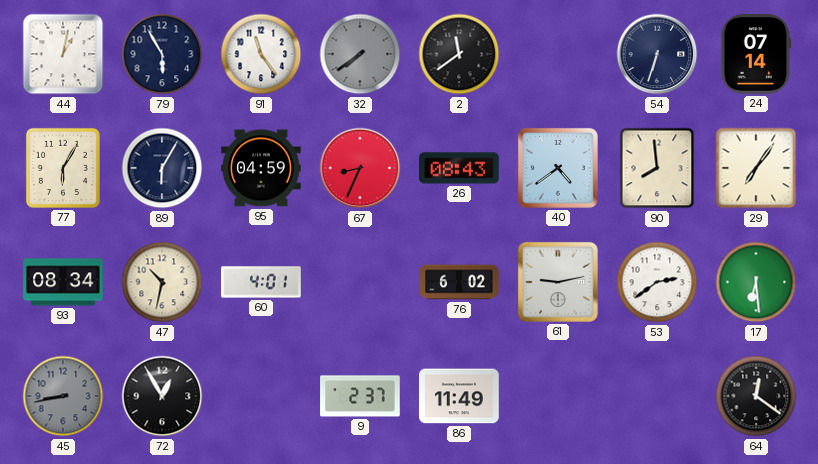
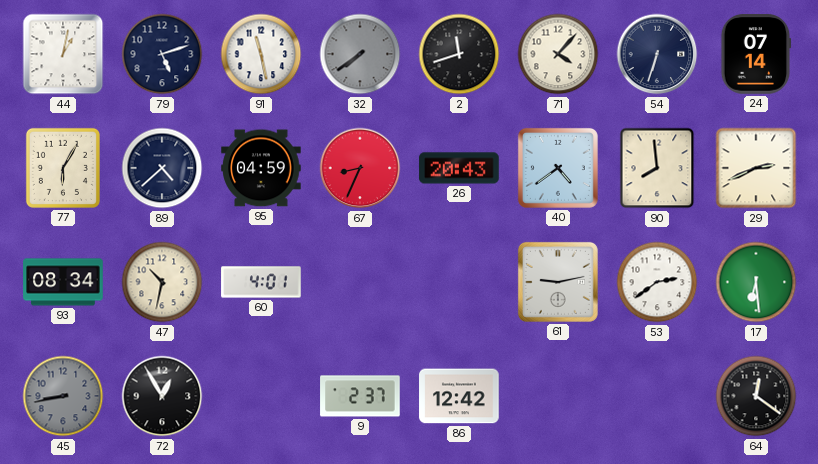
79: 5:55 -> 5:12
91: 11:24 -> 11:28
2: 11:39 -> 11:42
71: none -> 4:07
89: 6:05 -> 4:38
26: 08:43 -> 20:43
29: 7:06 -> 2:41
76: 6:02 -> none
86: 11:49 -> 12:42
